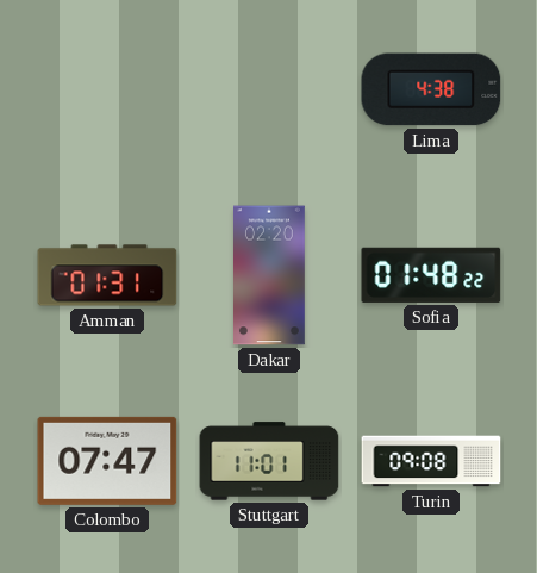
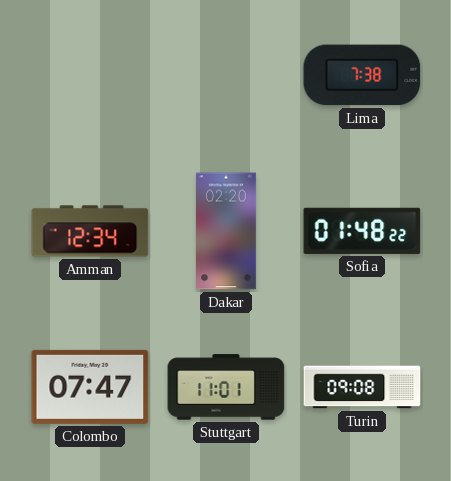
Lima: 4:38 -> 7:38
Amman: 01:31 -> 12:34
